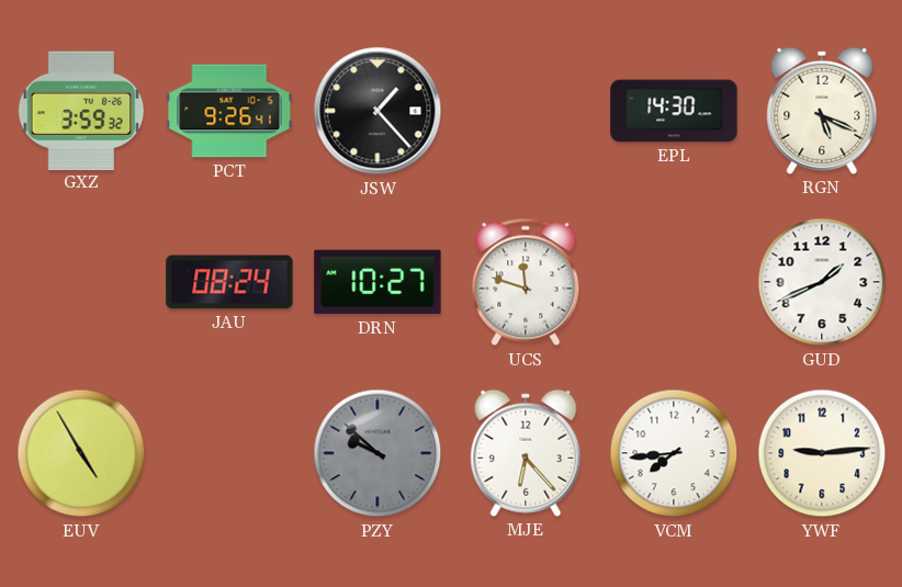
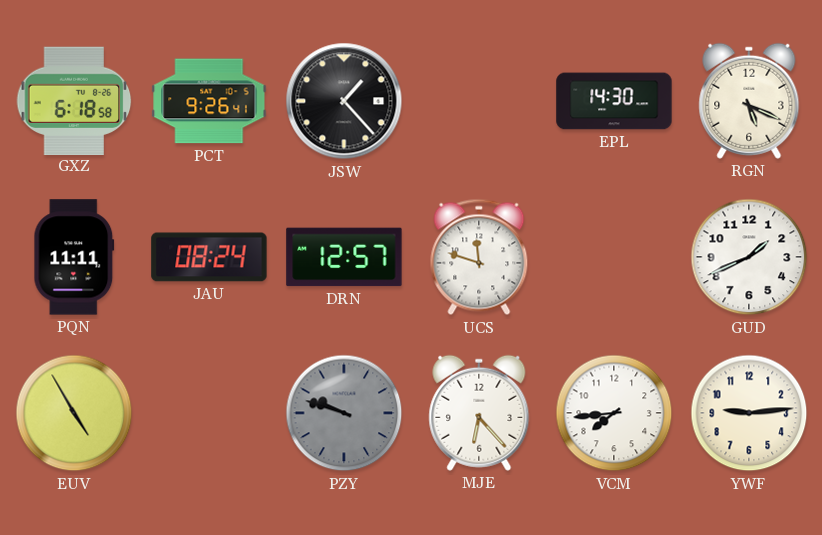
GXZ: 3:59 -> 6:18
PQN: none -> 11:11
DRN: 10:27 -> 12:57
PZY: 9:52 -> 9:48
